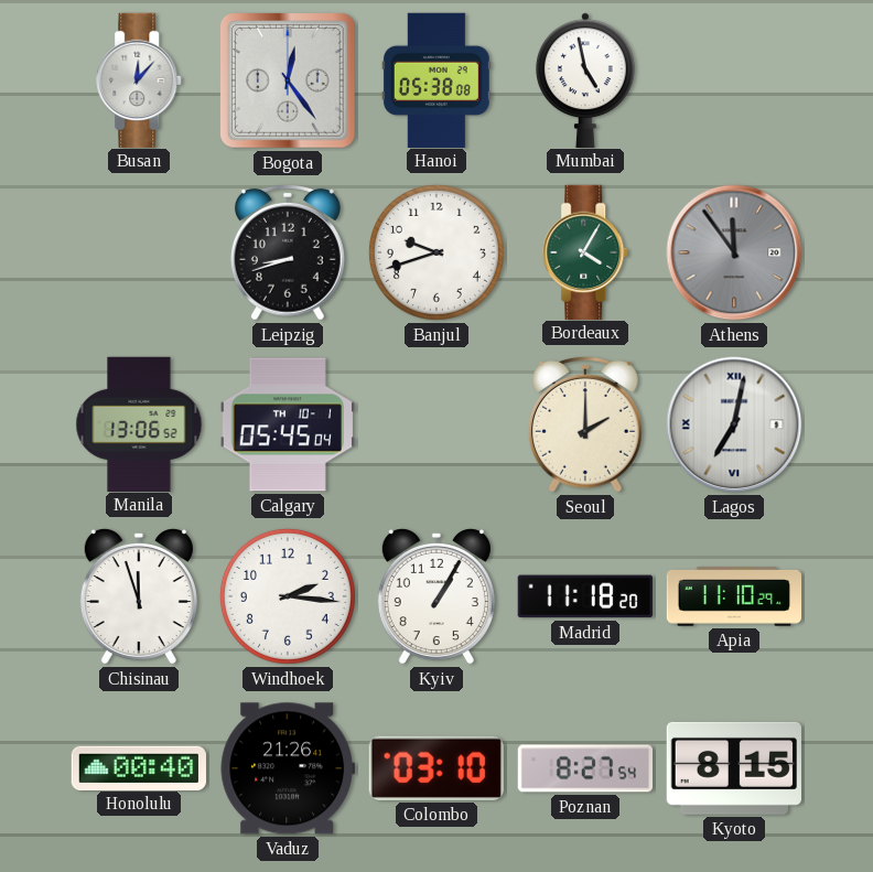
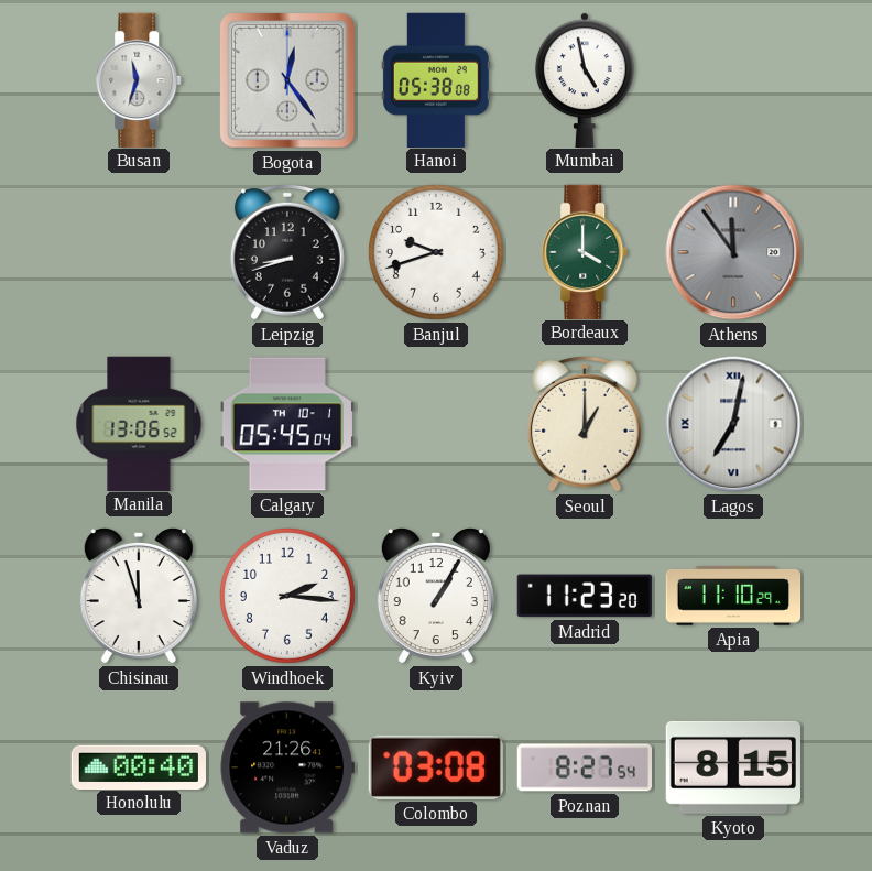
Busan: 12:07 -> 11:33
Bordeaux: 4:05 -> 4:00
Seoul: 2:00 -> 1:00
Madrid: 11:18 -> 11:23
Colombo: 03:10 -> 03:08
